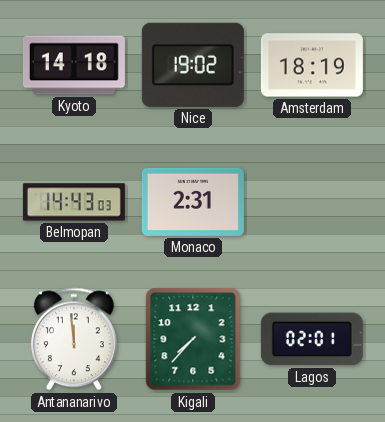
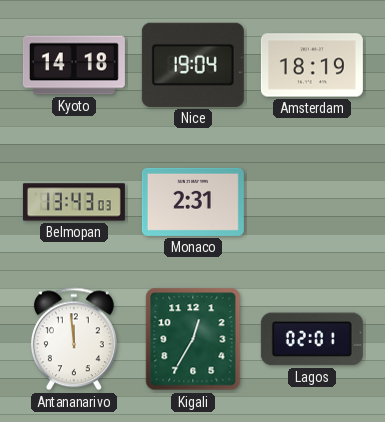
Nice: 19:02 -> 19:04
Belmopan: 14:43 -> 13:43
Kigali: 7:37 -> 12:35
